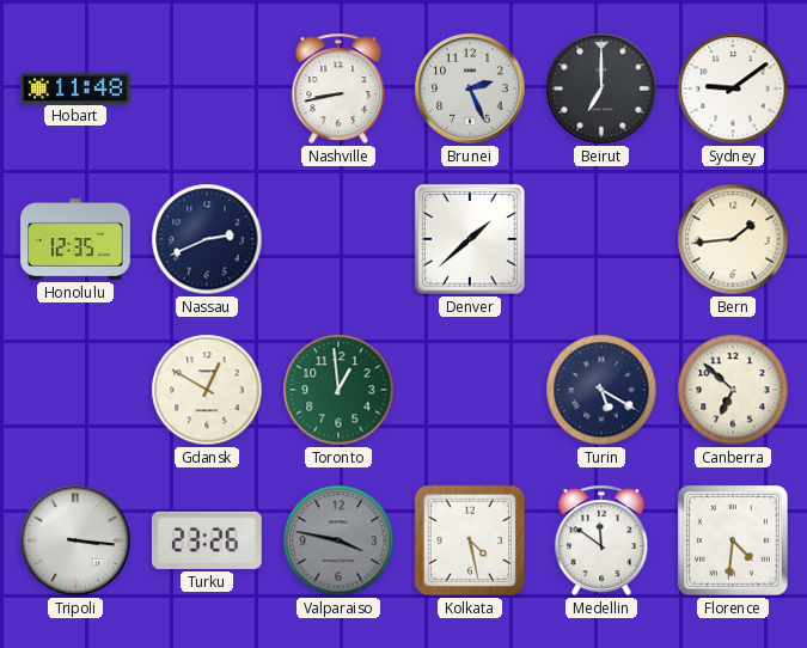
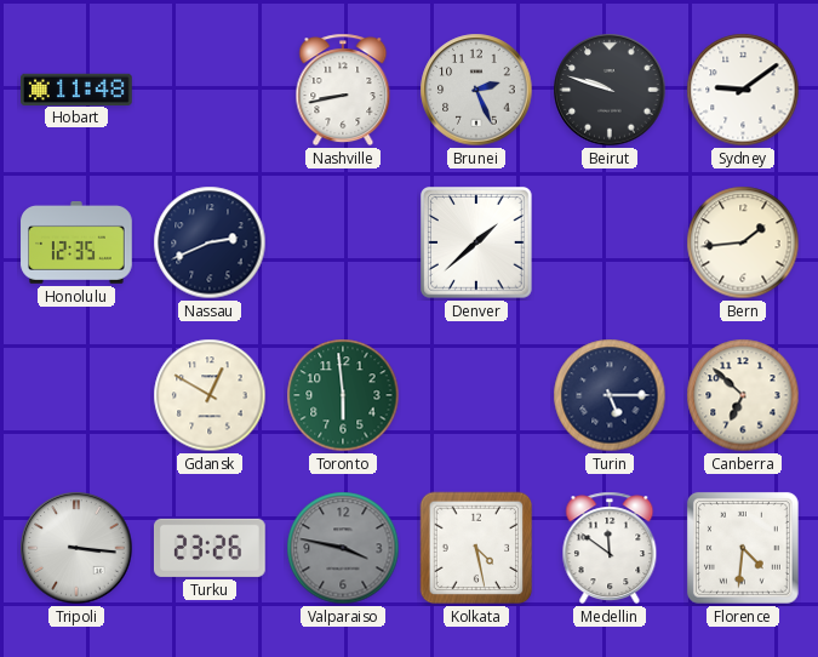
Beirut: 7:00 -> 9:48
Toronto: 12:59 -> 5:59
Turin: 5:20 -> 5:15
